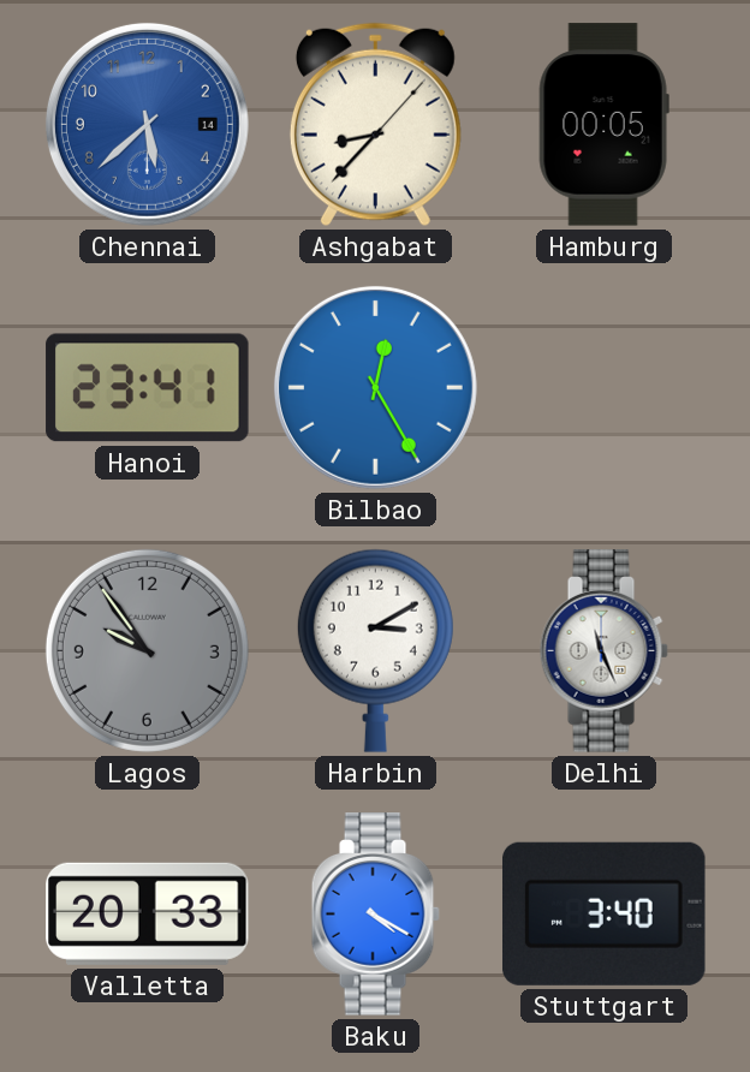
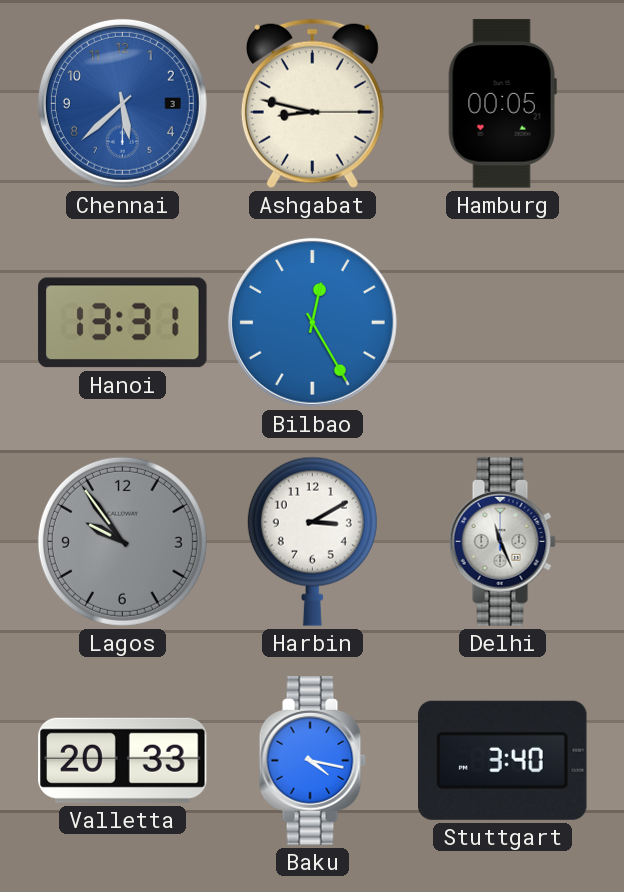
Chennai date: 14 -> 3
Ashgabat: 8:37 -> 8:47
Hanoi: 23:41 -> 13:31
Baku: 4:20 -> 4:17
